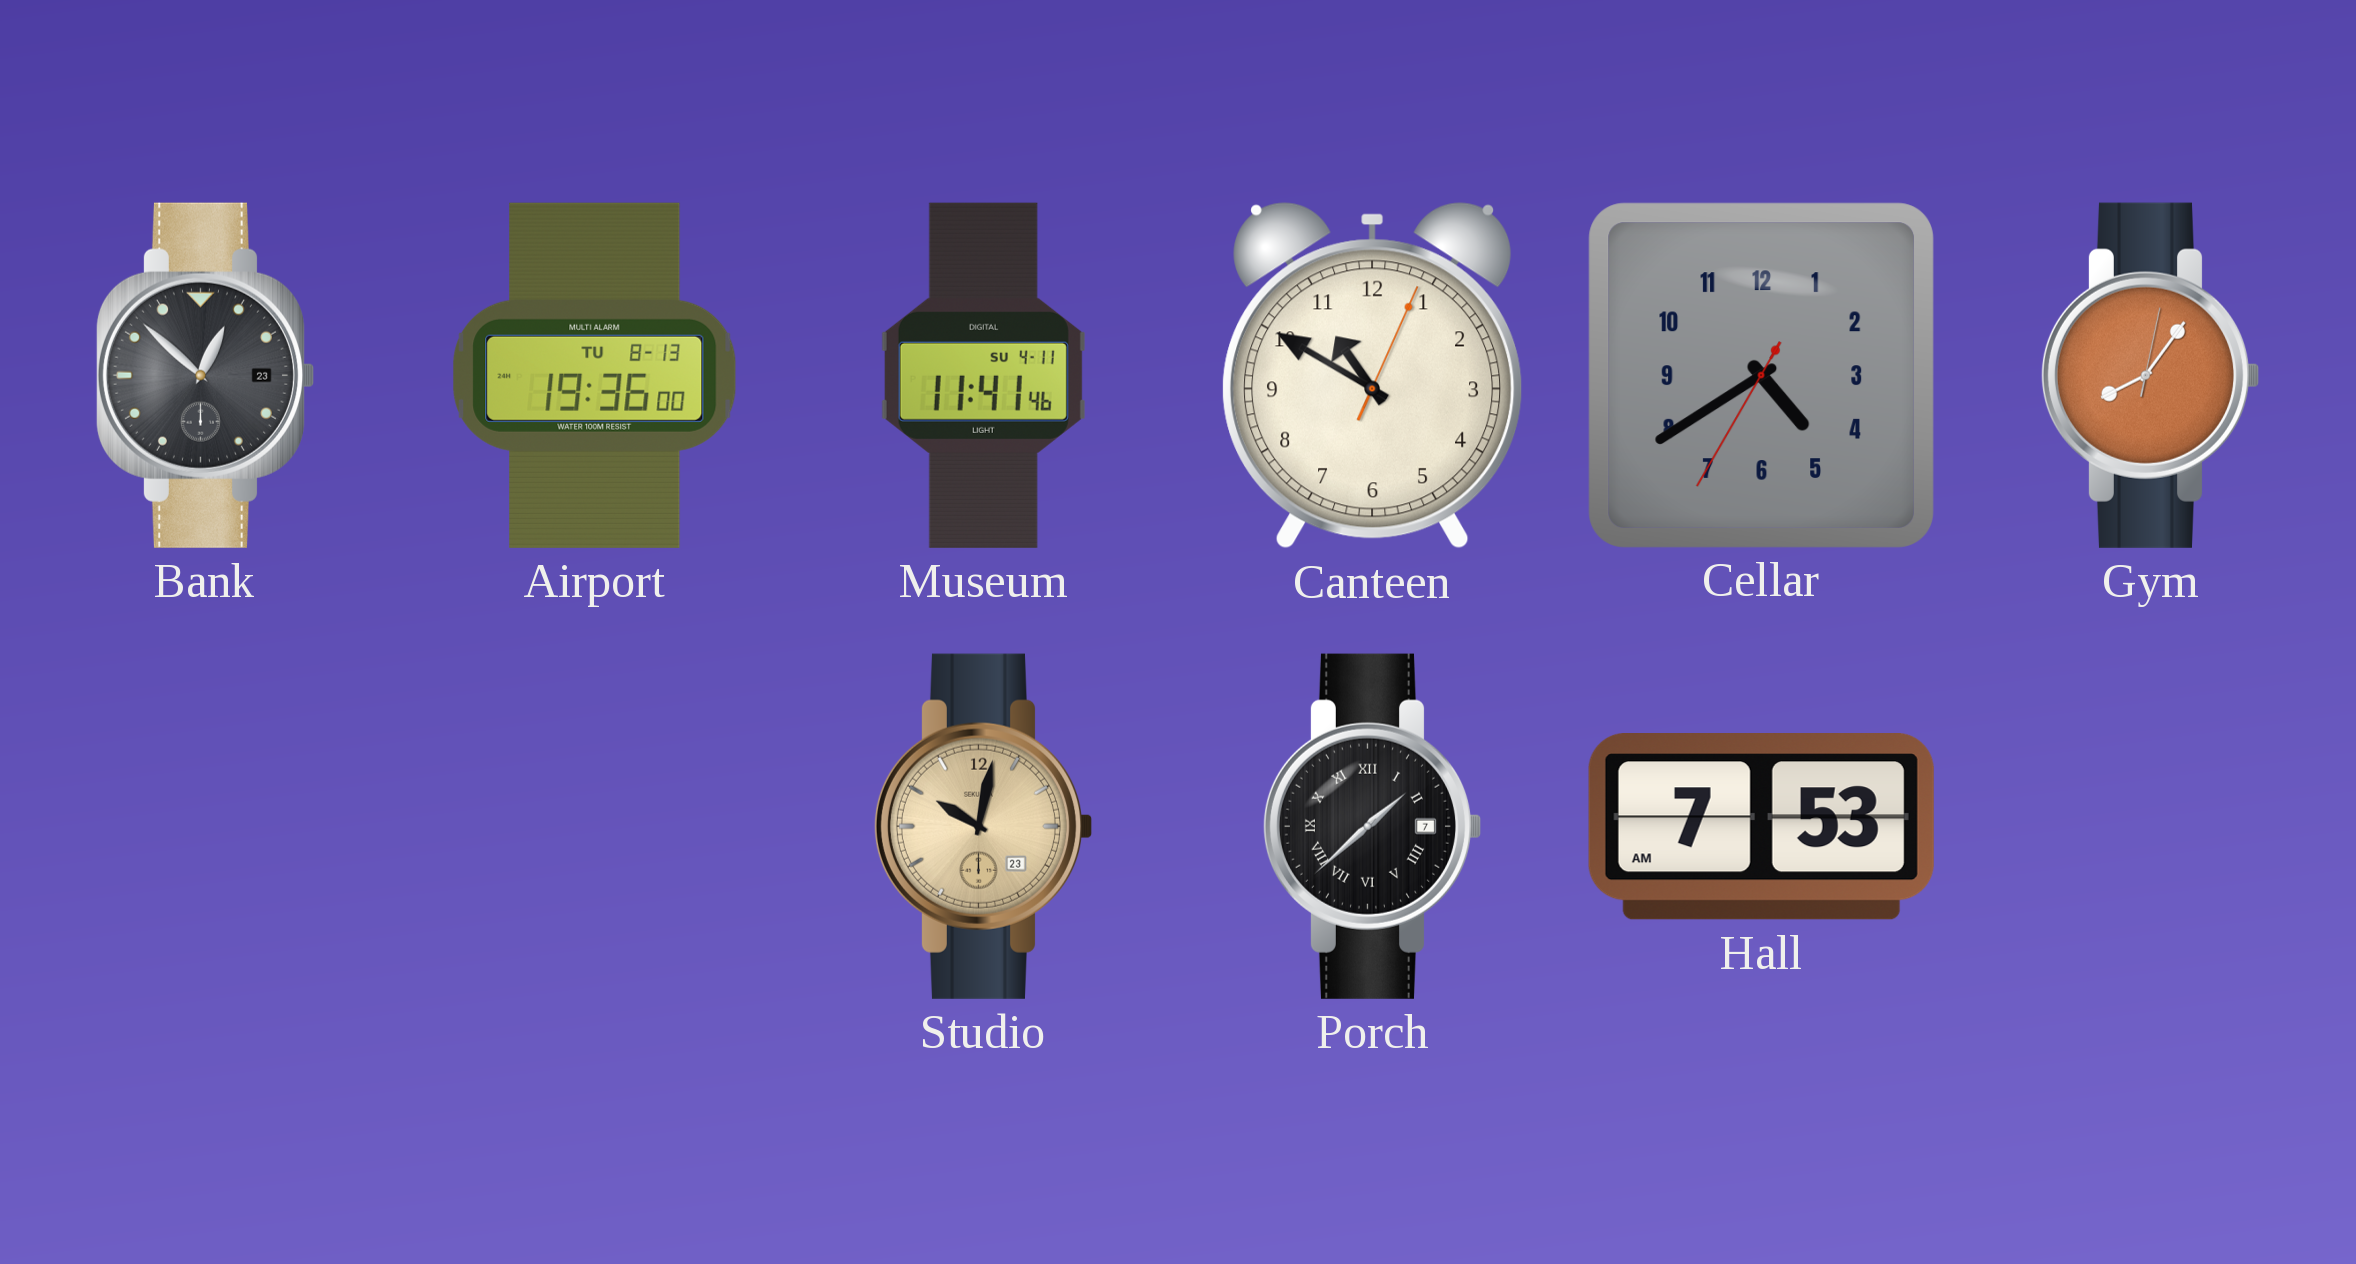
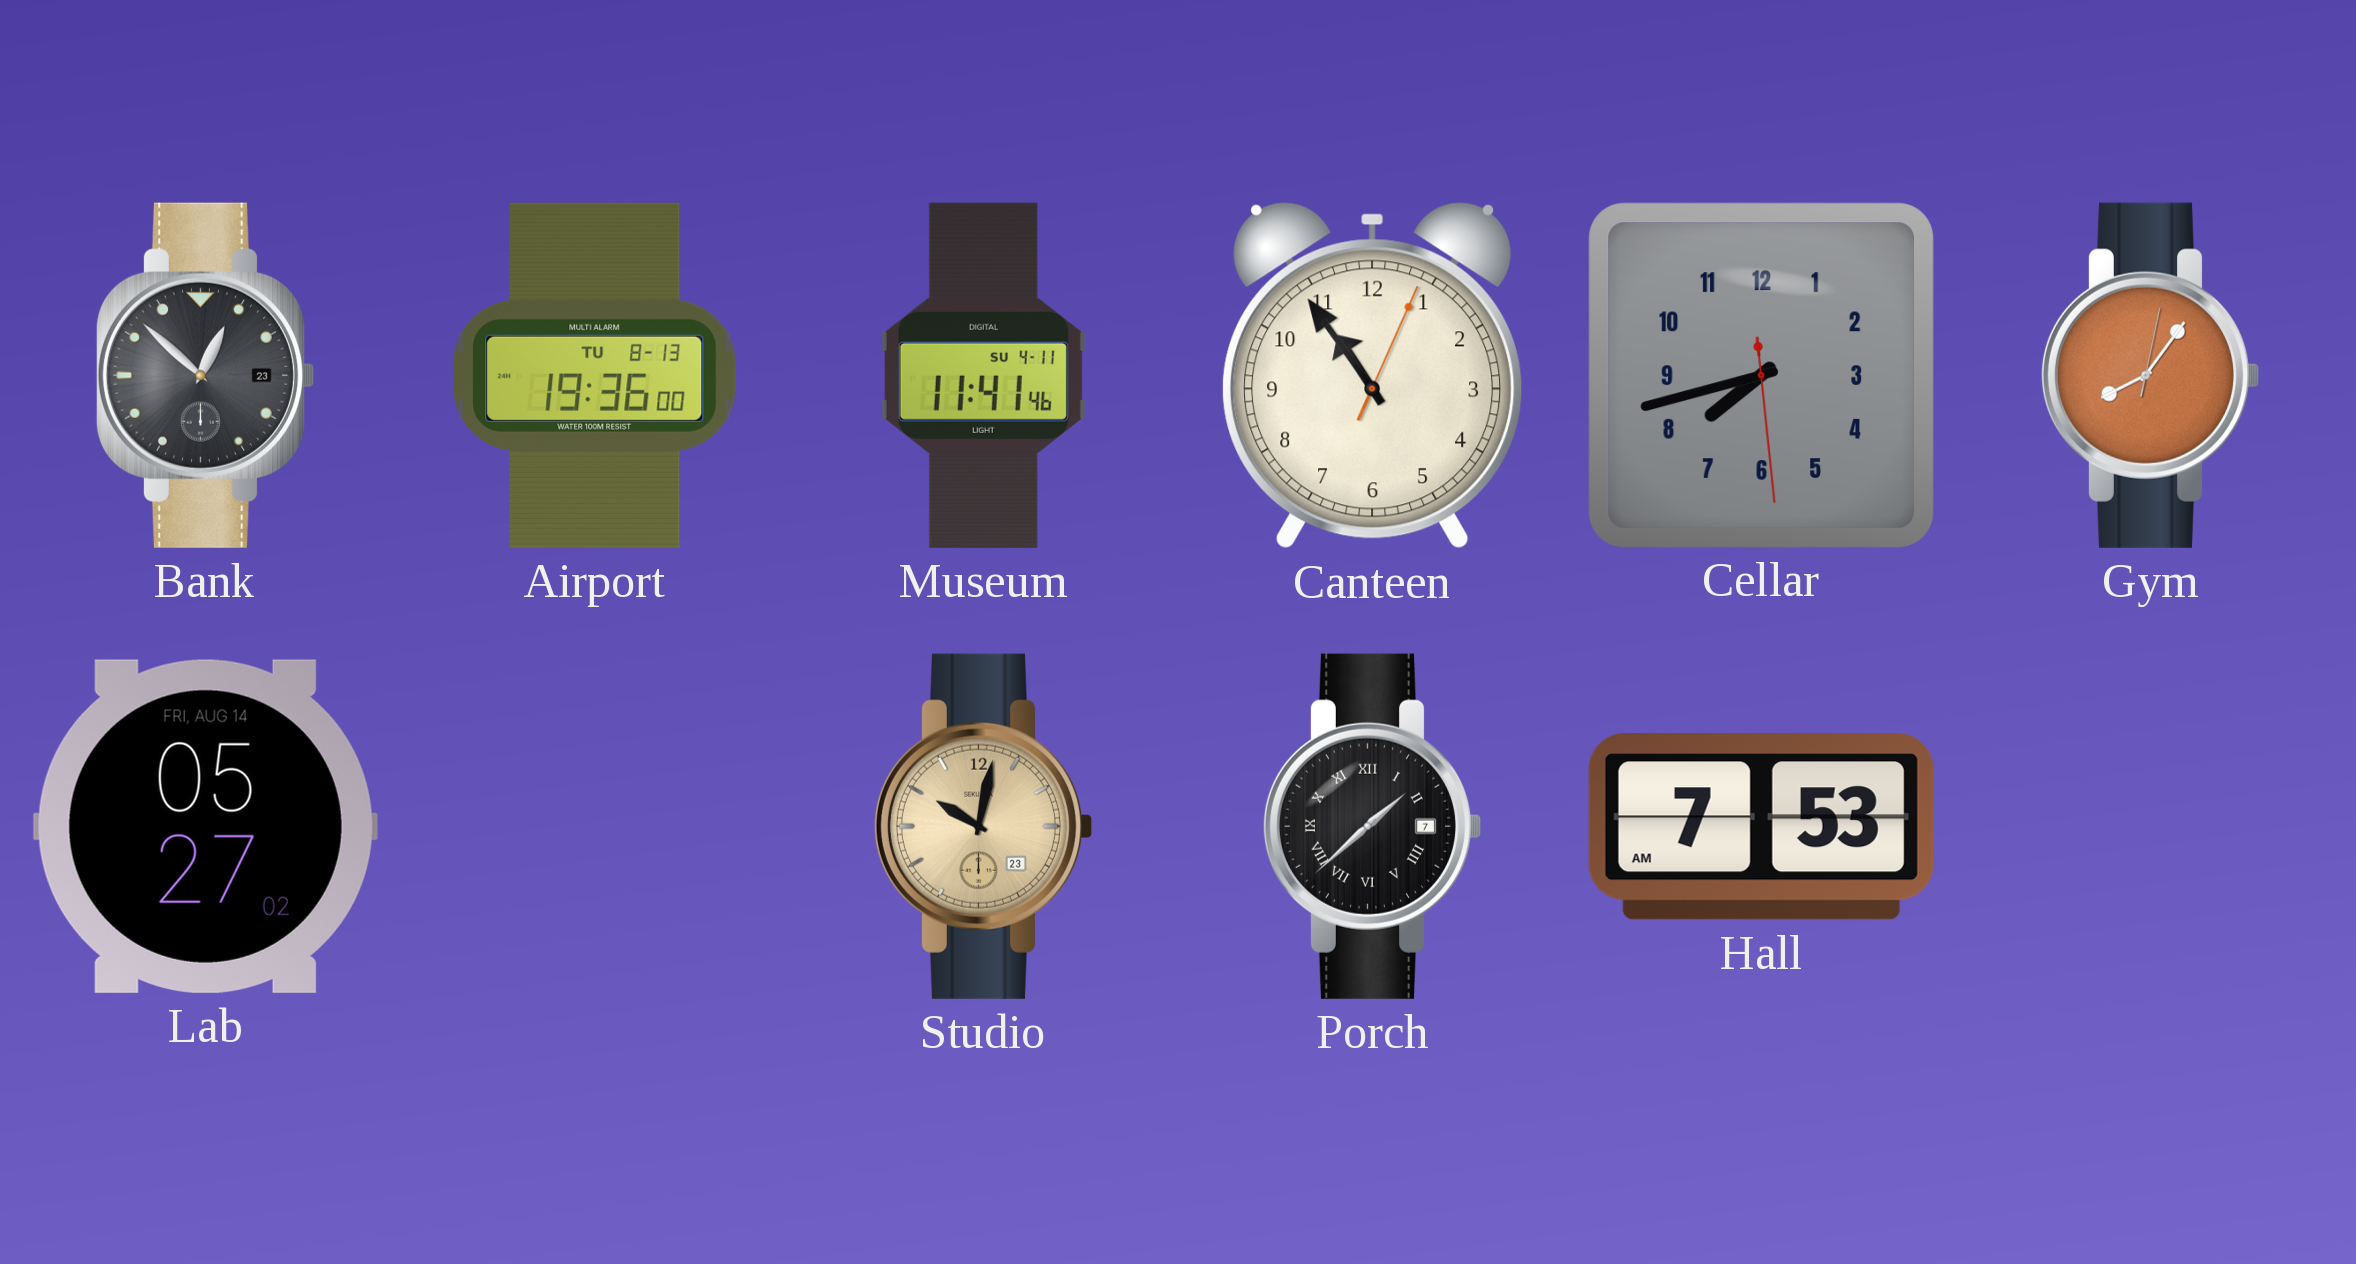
Canteen: 10:50 -> 10:54
Cellar: 4:39 -> 7:42
Lab: none -> 05:27
